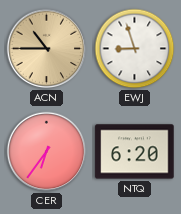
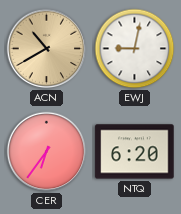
ACN: 10:45 -> 10:40
EWJ: 8:57 -> 9:02
